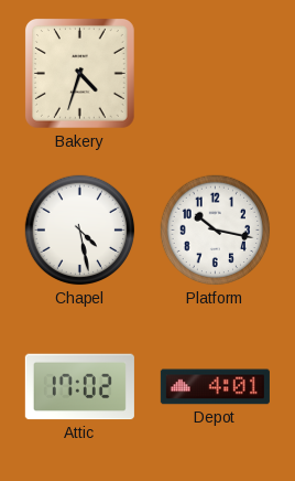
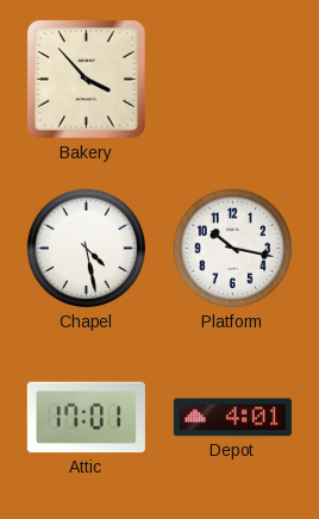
Bakery: 4:33 -> 3:53
Attic: 17:02 -> 17:01
